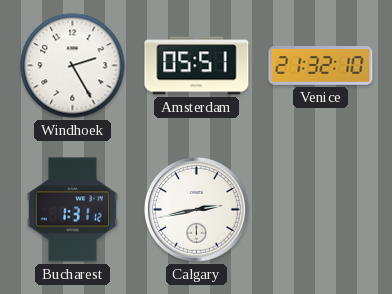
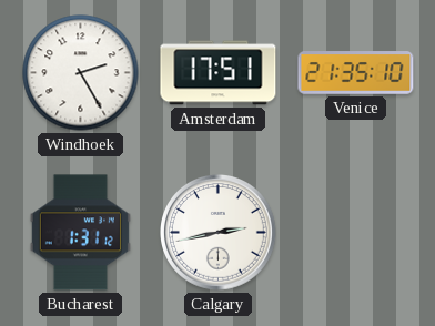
Amsterdam: 05:51 -> 17:51
Venice: 21:32 -> 21:35
